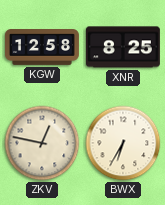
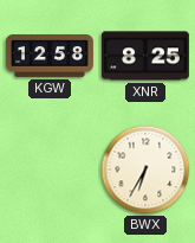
ZKV: 12:47 -> none
